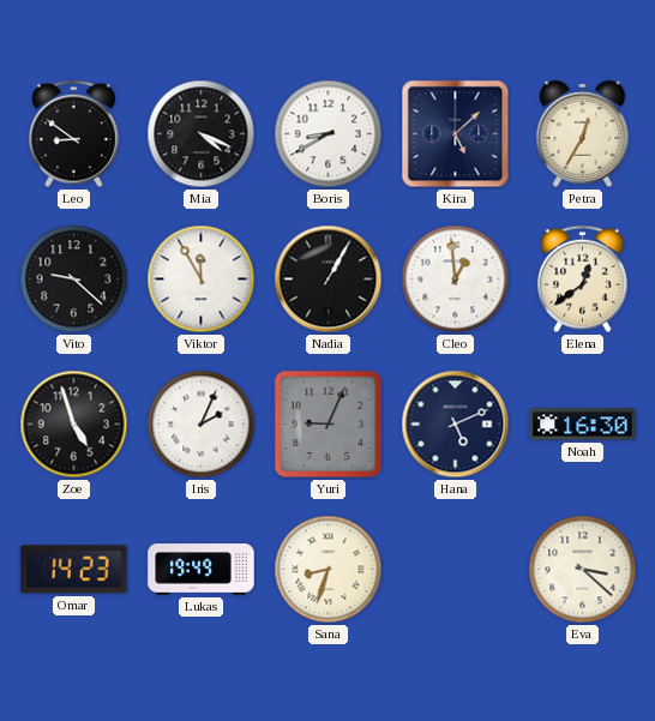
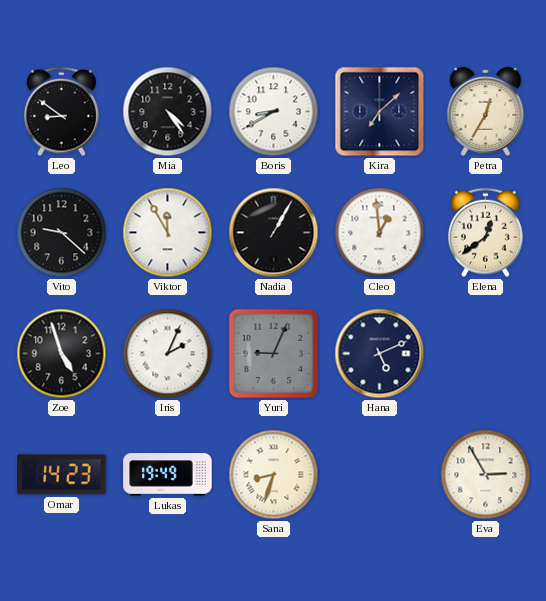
Mia: 4:19 -> 4:24
Kira: 5:08 -> 7:08
Noah: 16:30 -> none
Eva: 3:22 -> 2:55
